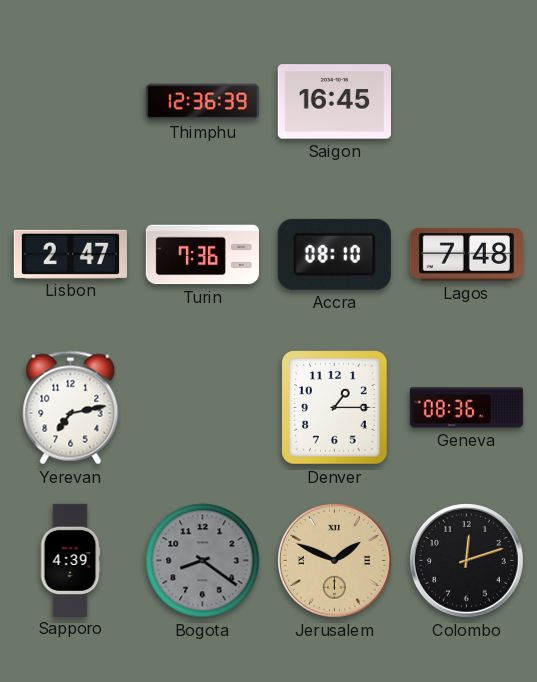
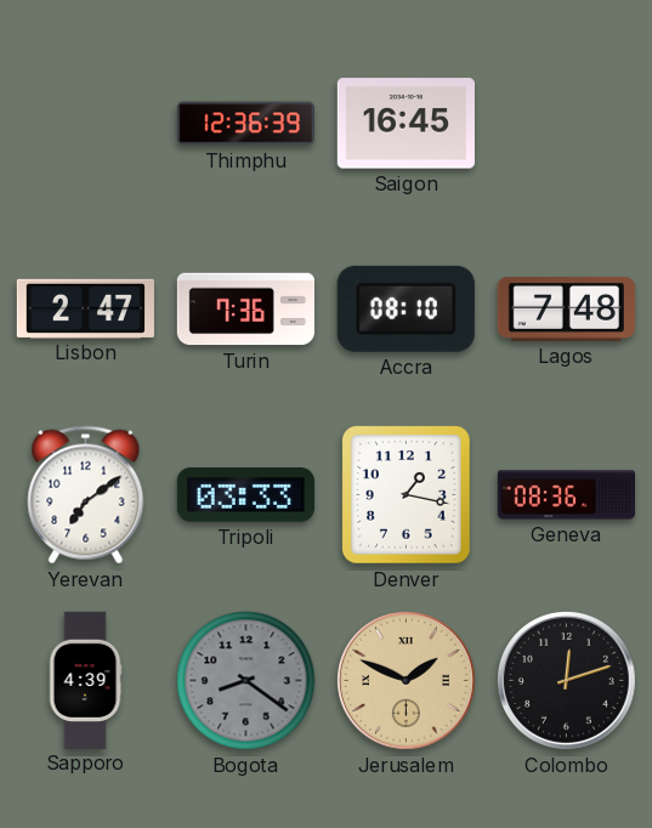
Yerevan: 7:13 -> 7:09
Tripoli: none -> 03:33
Denver: 1:15 -> 1:17
